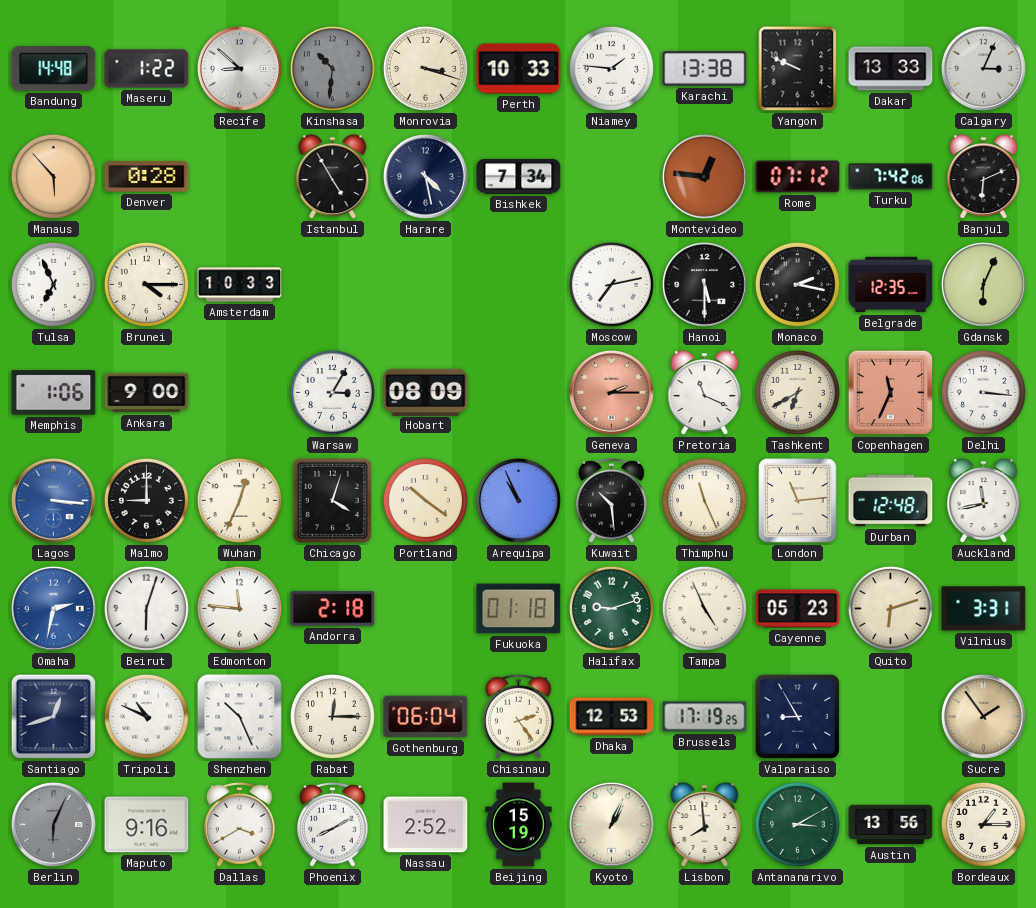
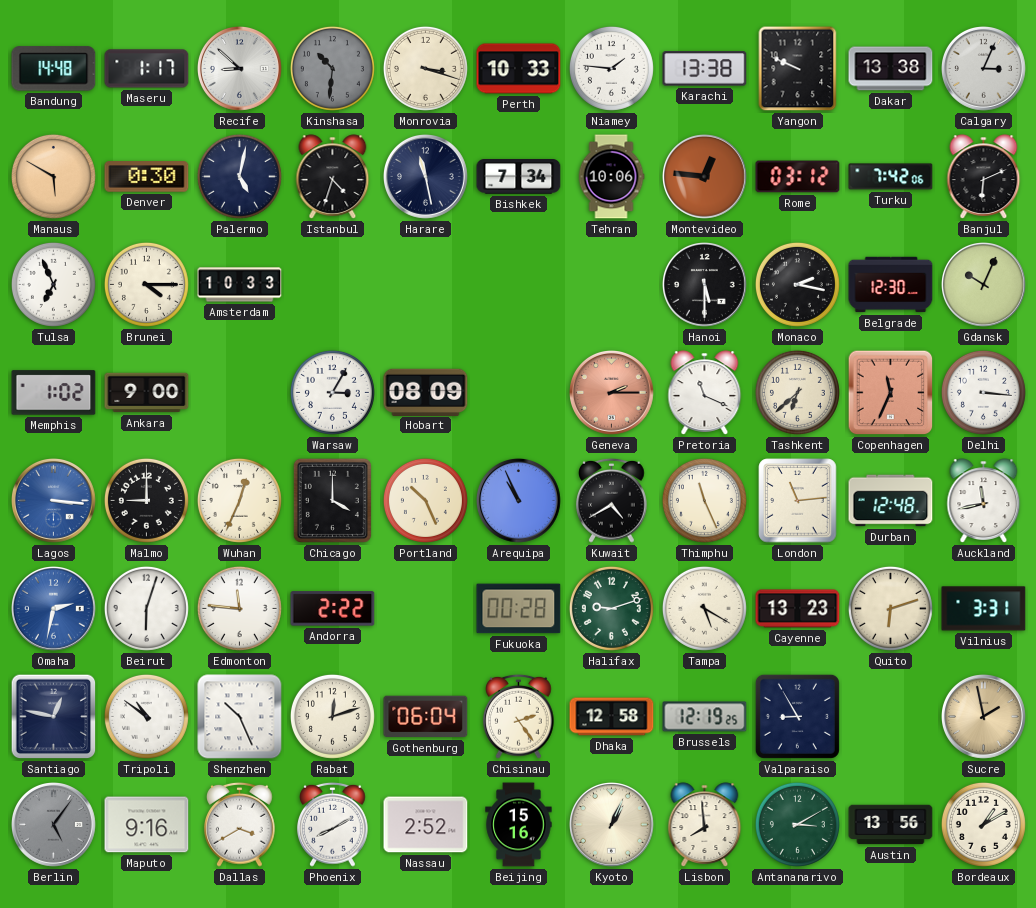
Maseru: 1:22 -> 1:17
Dakar: 13:33 -> 13:38
Manaus: 5:53 -> 5:50
Denver: 0:28 -> 0:30
Palermo: none -> 5:02
Istanbul: 4:55 -> 4:33
Harare: 4:28 -> 11:28
Tehran: none -> 10:06
Rome: 07:12 -> 03:12
Moscow: 7:13 -> none
Belgrade: 12:35 -> 12:30
Gdansk: 6:04 -> 10:04
Memphis: 1:06 -> 1:02
Tashkent: 6:40 -> 6:38
Chicago: 4:03 -> 4:00
Portland: 10:21 -> 10:26
Kuwait: 10:29 -> 4:40
Andorra: 2:18 -> 2:22
Fukuoka: 01:18 -> 00:28
Tampa: 4:56 -> 5:20
Cayenne: 05:23 -> 13:23
Santiago: 12:42 -> 12:47
Tripoli: 10:49 -> 10:51
Rabat: 12:15 -> 12:12
Dhaka: 12:53 -> 12:58
Brussels: 17:19 -> 12:19
Sucre: 1:54 -> 1:58
Berlin: 6:04 -> 5:06
Beijing: 15:19 -> 15:16
Bordeaux: 1:15 -> 1:10
